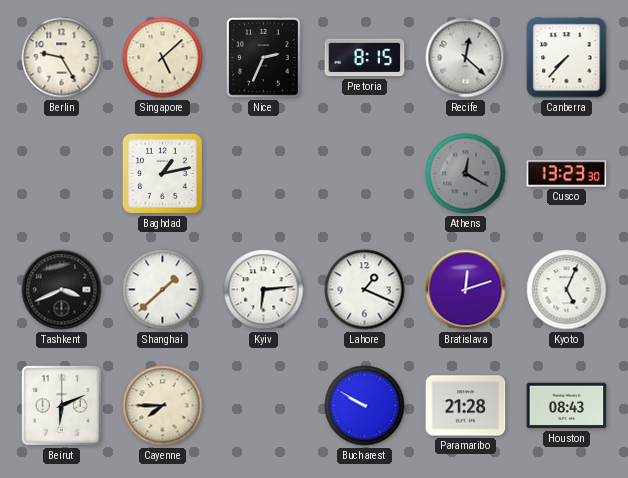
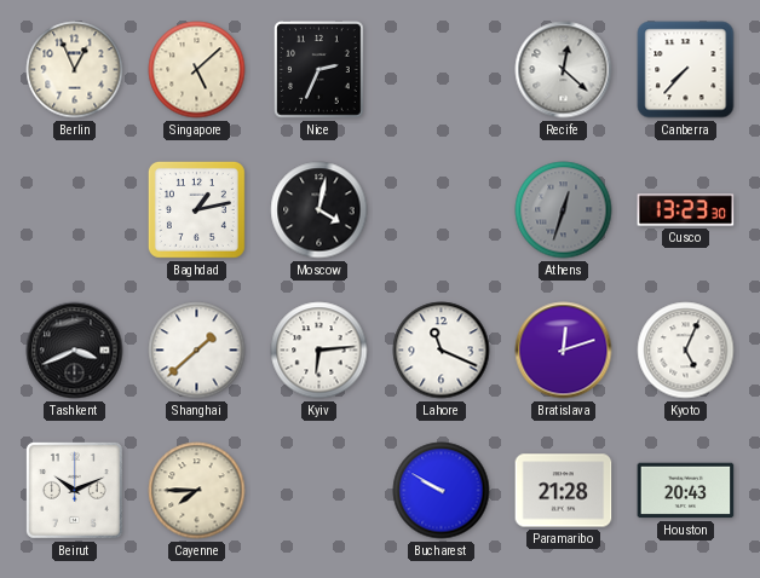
Berlin: 9:25 -> 12:56
Pretoria: 8:15 -> none
Moscow: none -> 4:02
Athens: 12:20 -> 12:33
Lahore: 1:19 -> 11:19
Beirut: 6:11 -> 10:11
Houston: 08:43 -> 20:43
